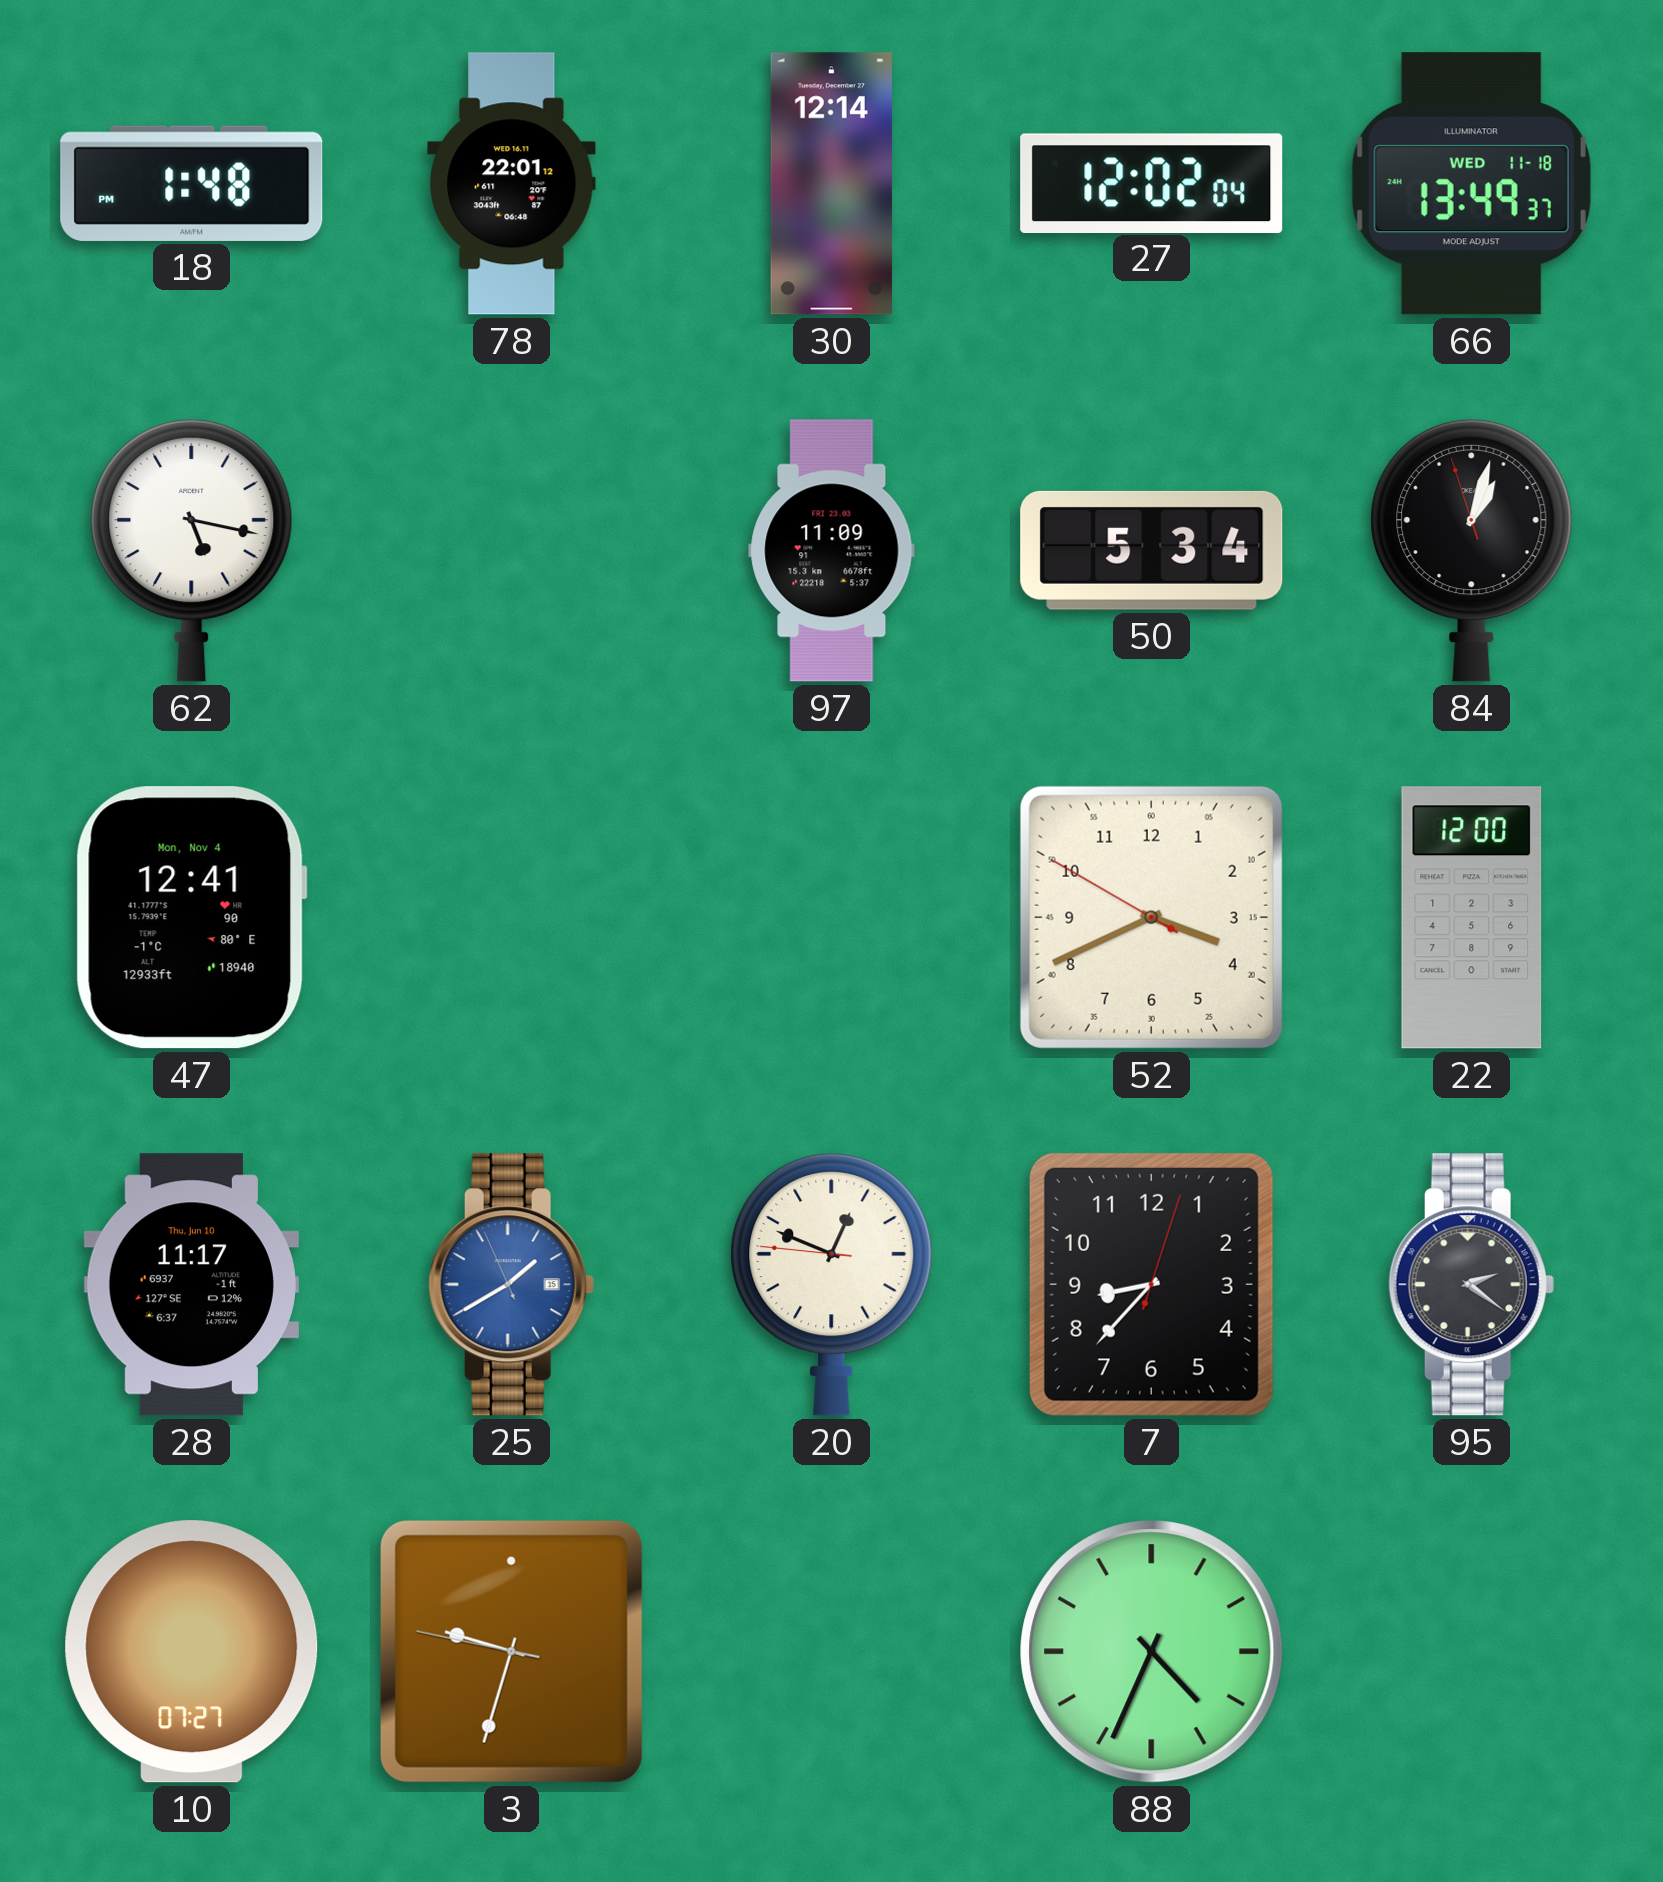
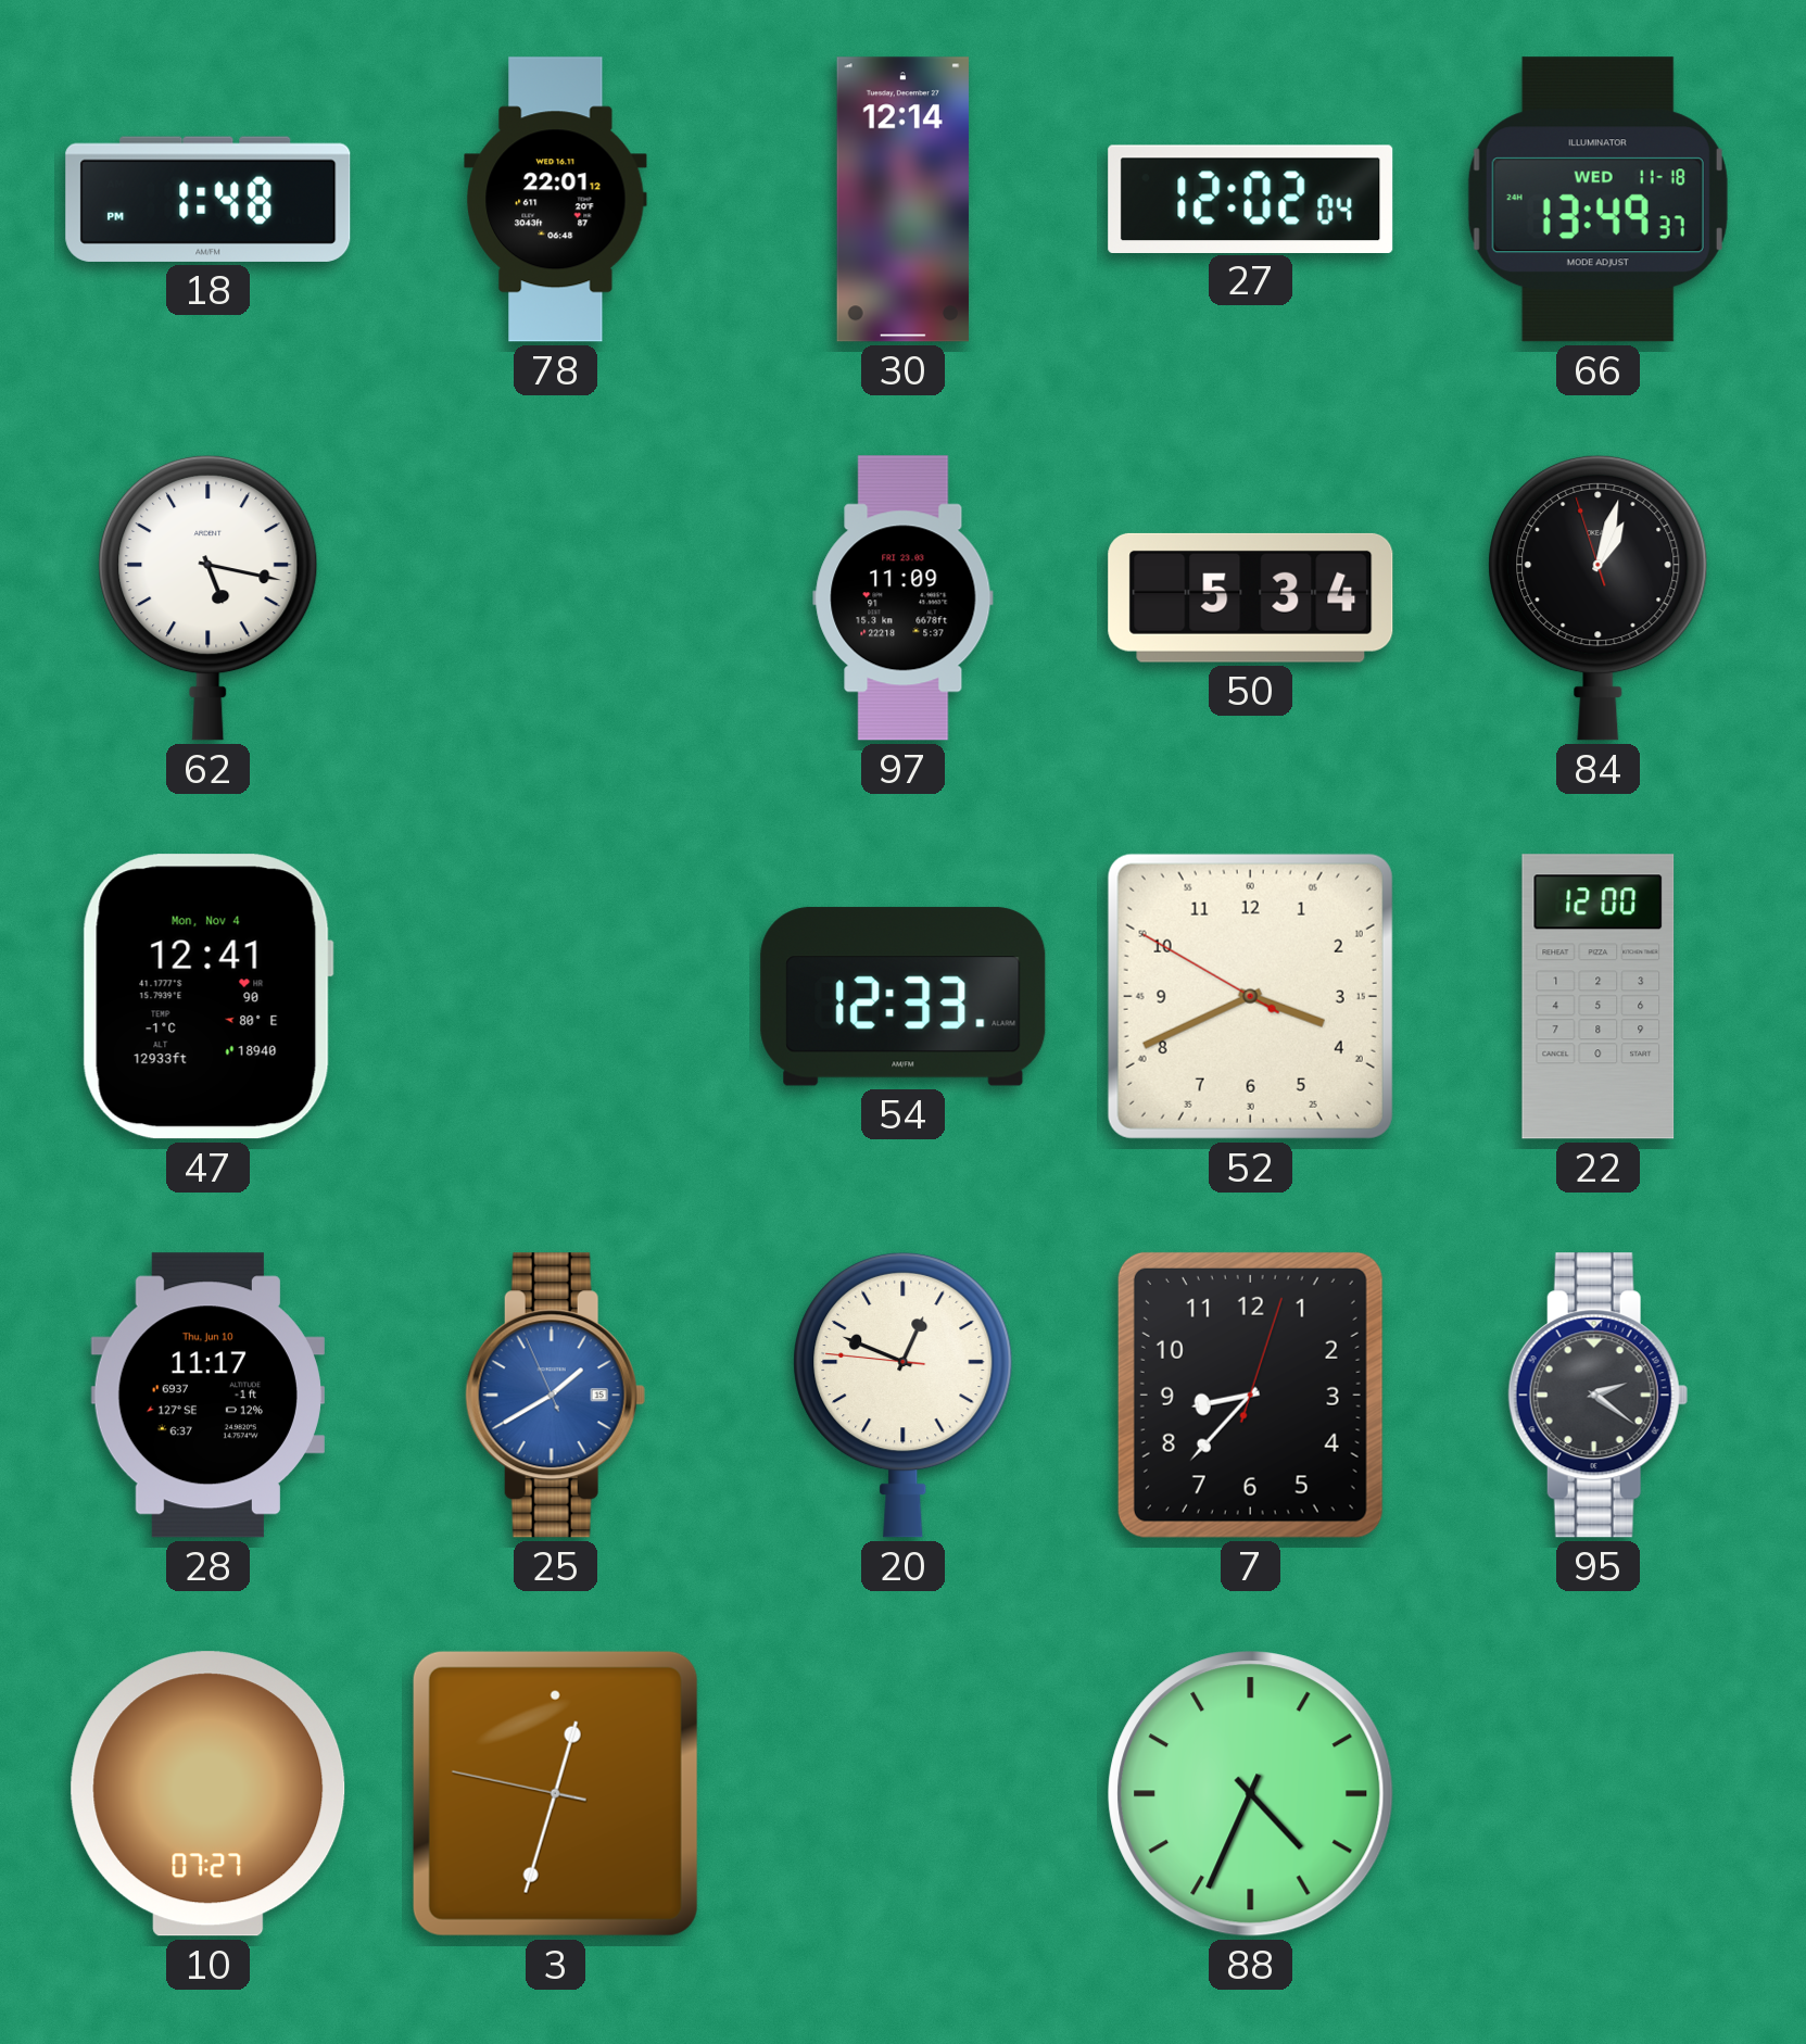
54: none -> 12:33
3: 9:32 -> 12:32
